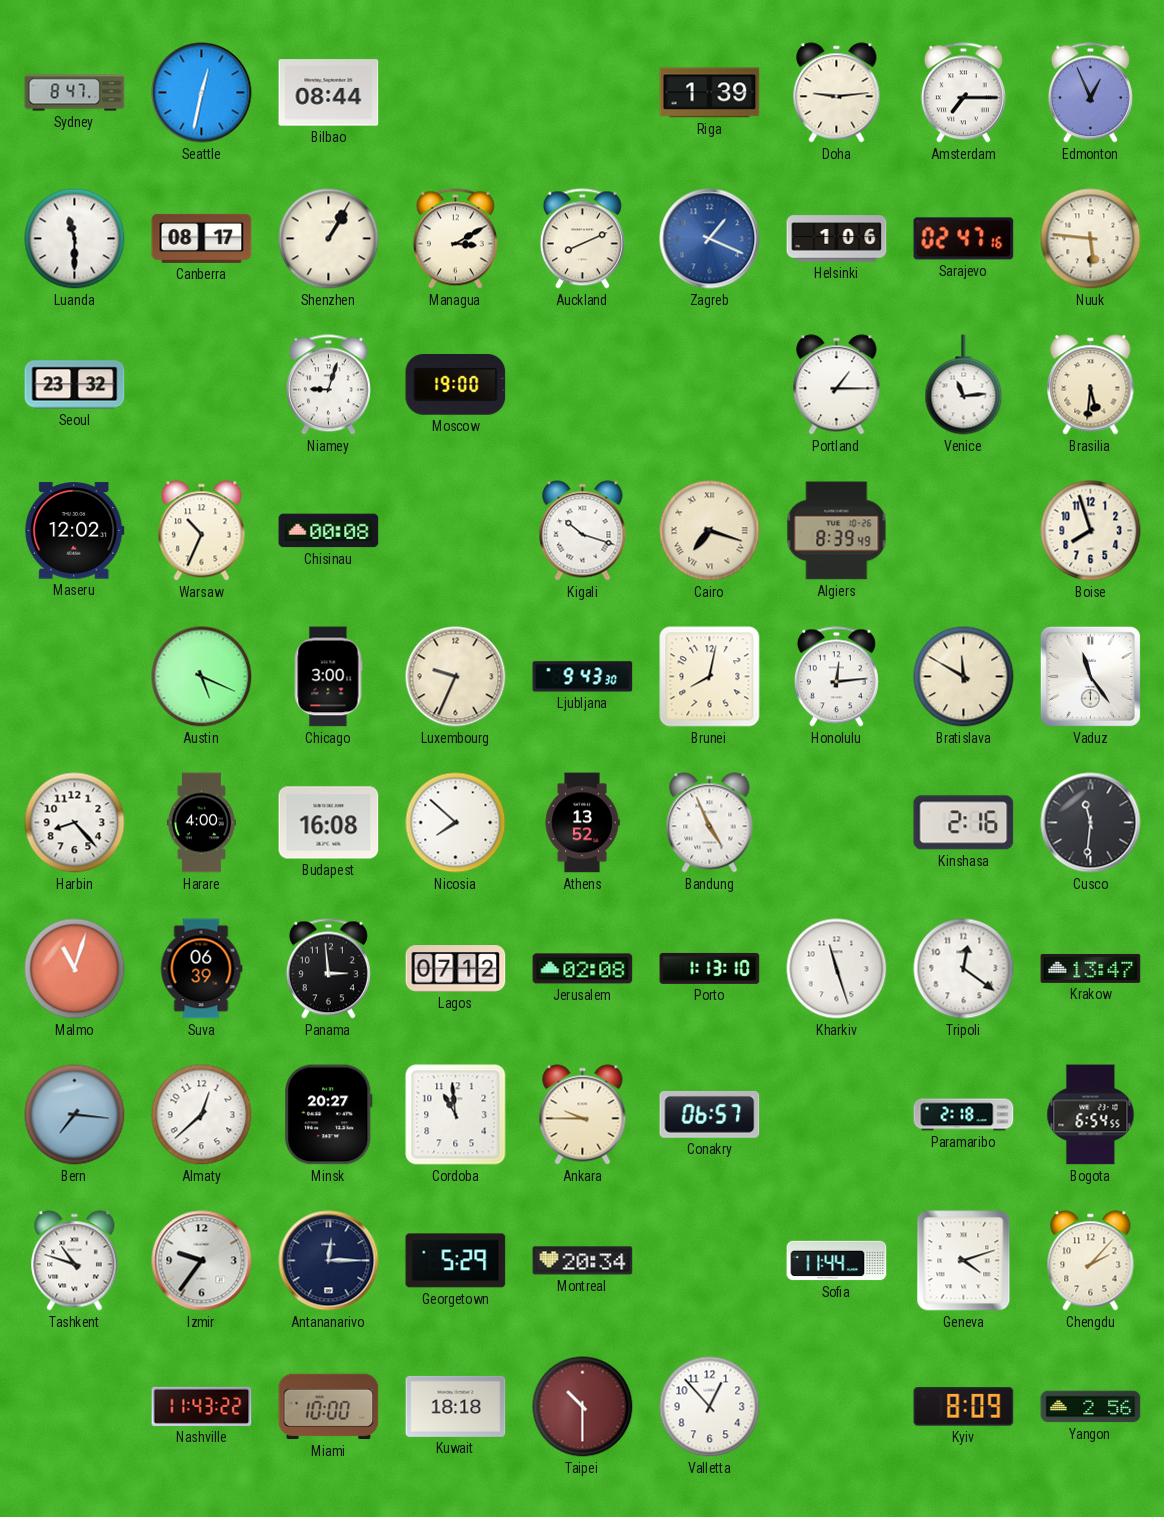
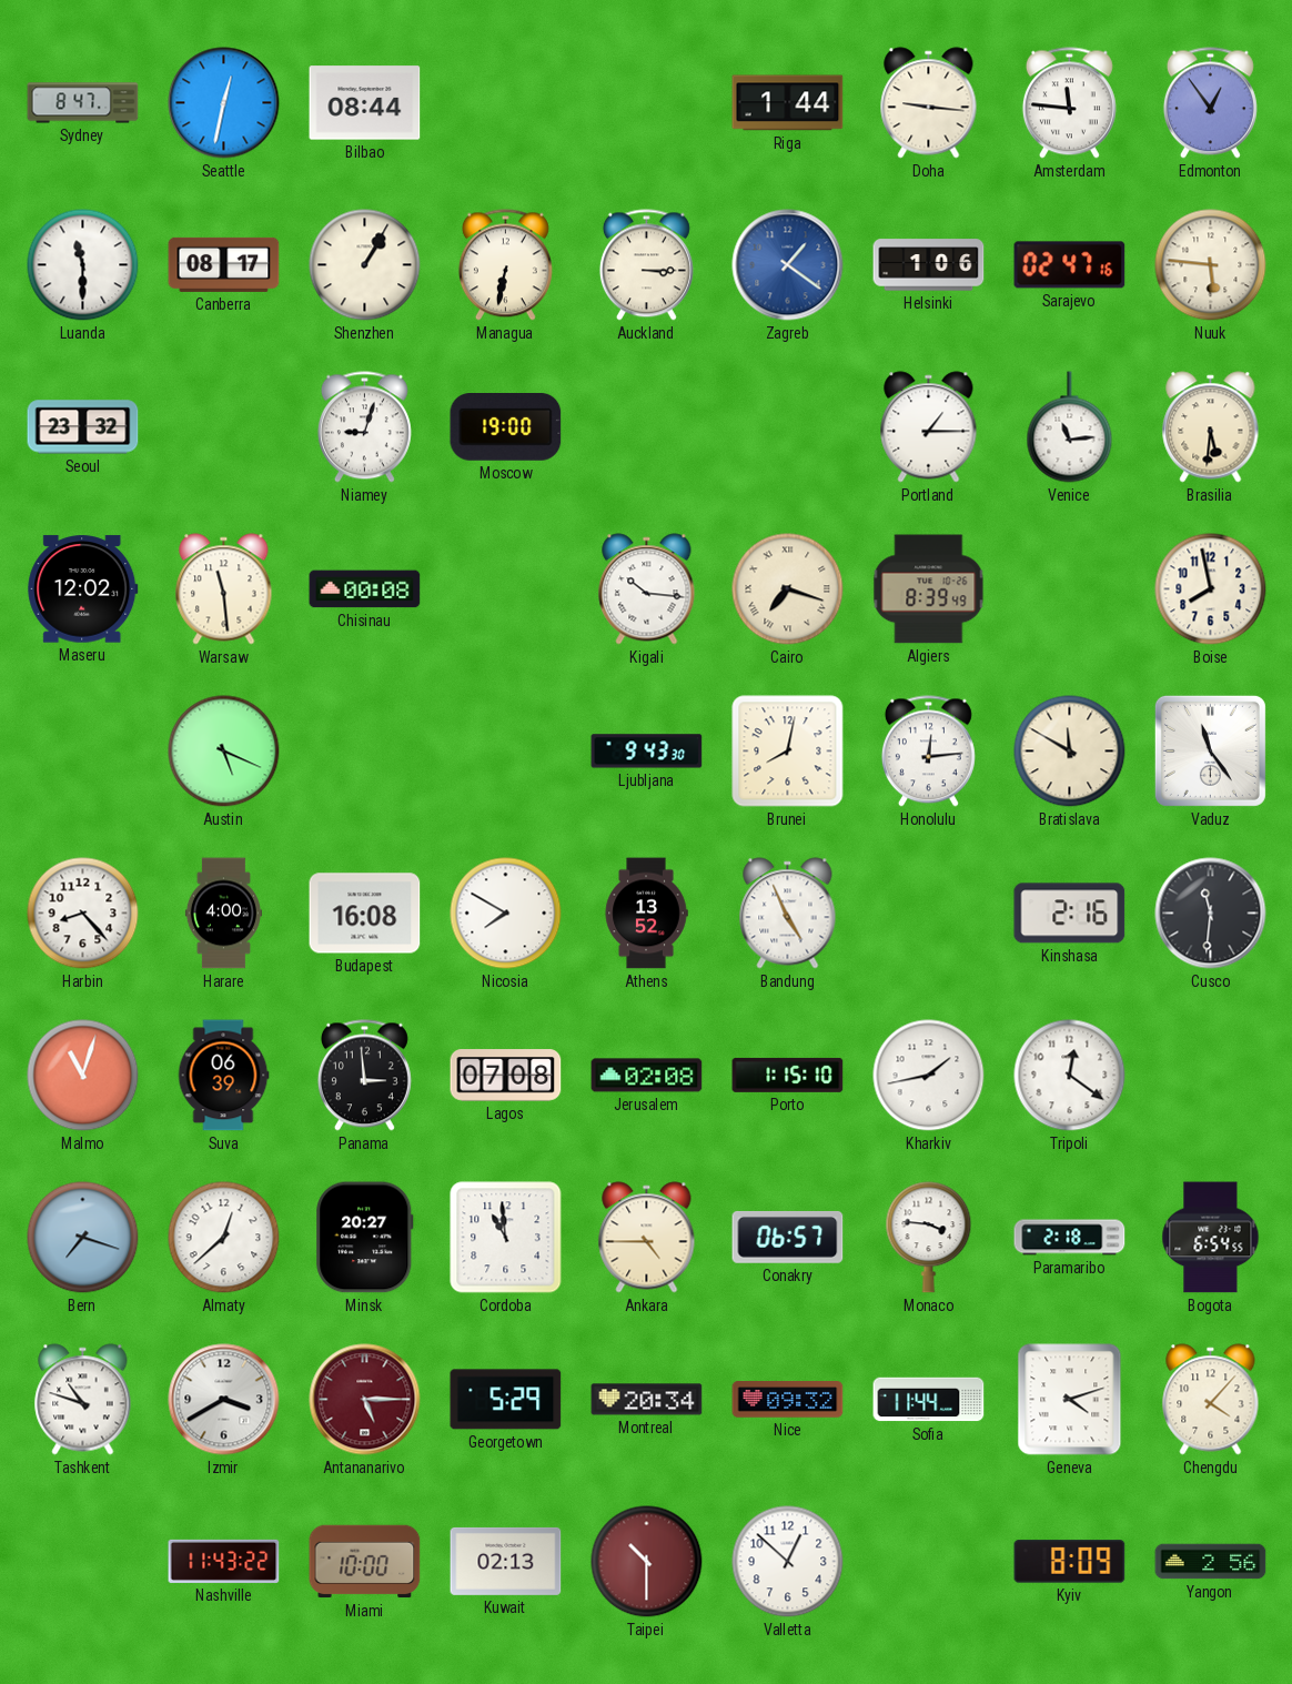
Riga: 1:39 -> 1:44
Doha: 9:14 -> 9:16
Amsterdam: 7:15 -> 11:46
Edmonton: 12:56 -> 12:54
Managua: 3:10 -> 6:32
Auckland: 8:11 -> 3:15
Zagreb: 1:19 -> 1:21
Warsaw: 10:34 -> 11:29
Kigali: 10:18 -> 10:16
Boise: 7:57 -> 7:58
Chicago: 3:00 -> none
Luxembourg: 9:34 -> none
Nicosia: 7:52 -> 7:50
Lagos: 07:12 -> 07:08
Porto: 1:13 -> 1:15
Kharkiv: 11:27 -> 1:43
Krakow: 13:47 -> none
Bern: 7:16 -> 7:18
Ankara: 9:45 -> 4:45
Monaco: none -> 3:46
Izmir: 9:36 -> 3:40
Antananarivo: 12:15 -> 5:15
Antananarivo dial: navy -> burgundy
Nice: none -> 09:32
Chengdu: 2:07 -> 4:07
Kuwait: 18:18 -> 02:13
Valletta: 12:53 -> 12:52
